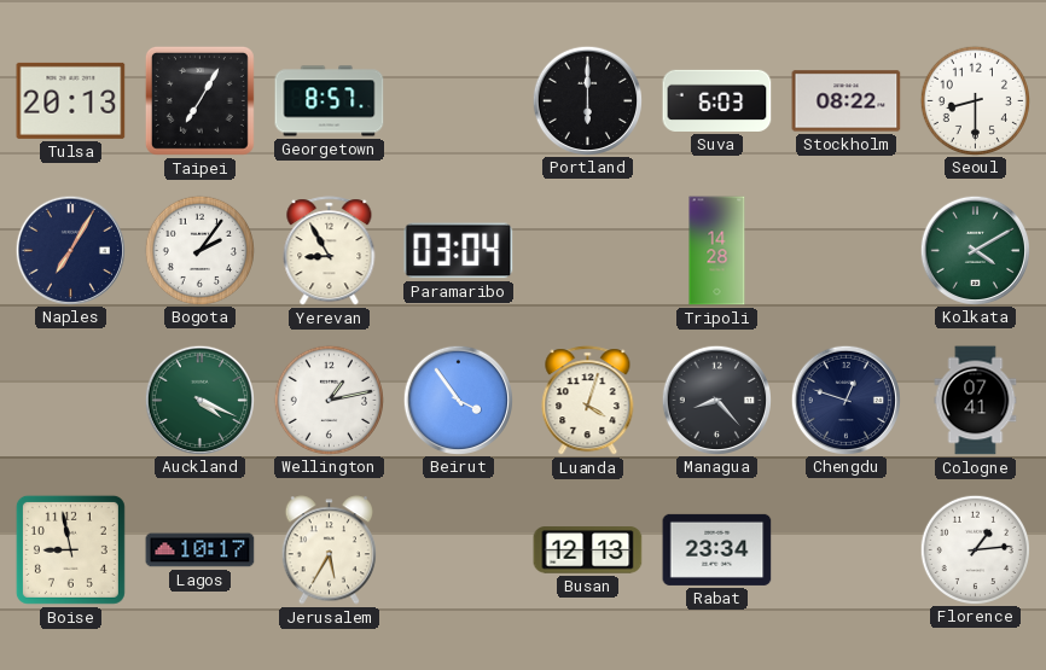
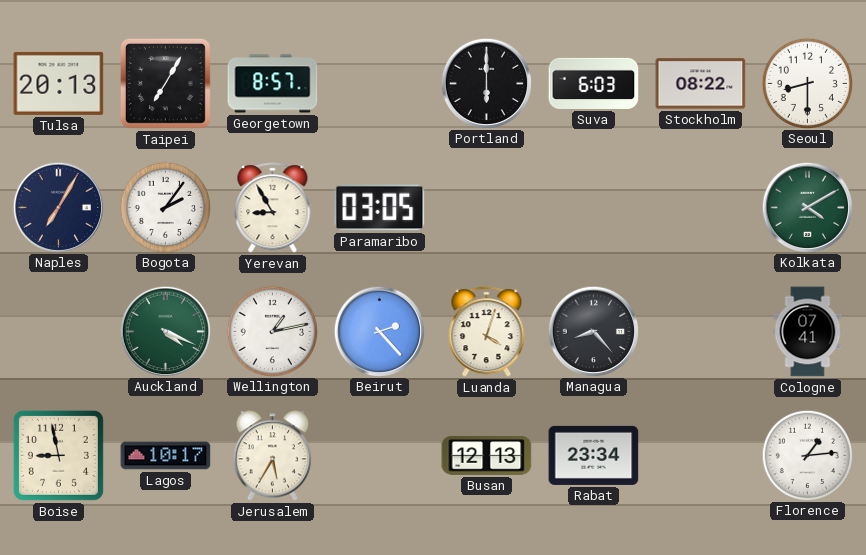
Paramaribo: 03:04 -> 03:05
Tripoli: 14:28 -> none
Beirut: 3:54 -> 2:23
Chengdu: 12:48 -> none
